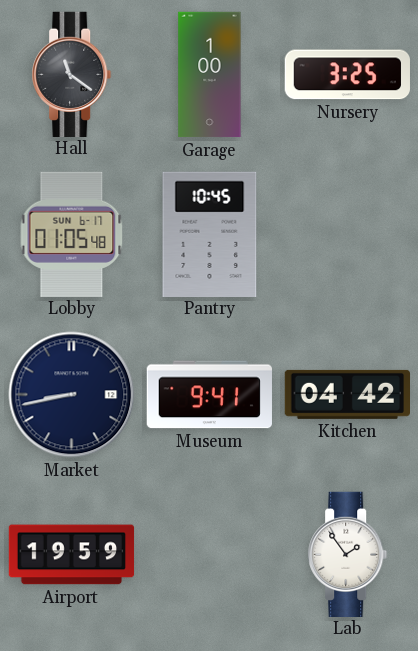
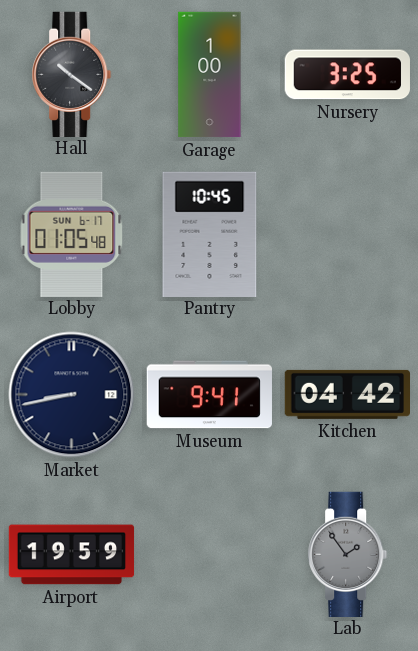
Hall: 11:21 -> 10:21
Lab dial: white -> grey
